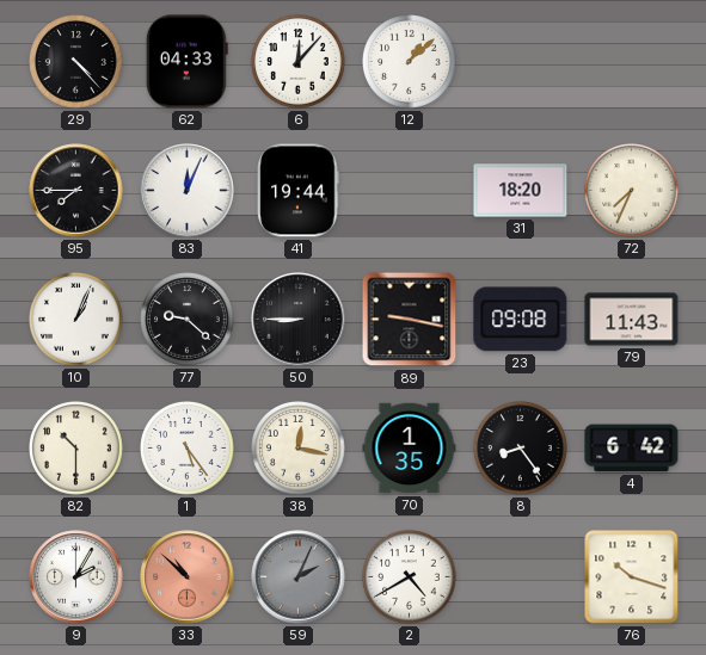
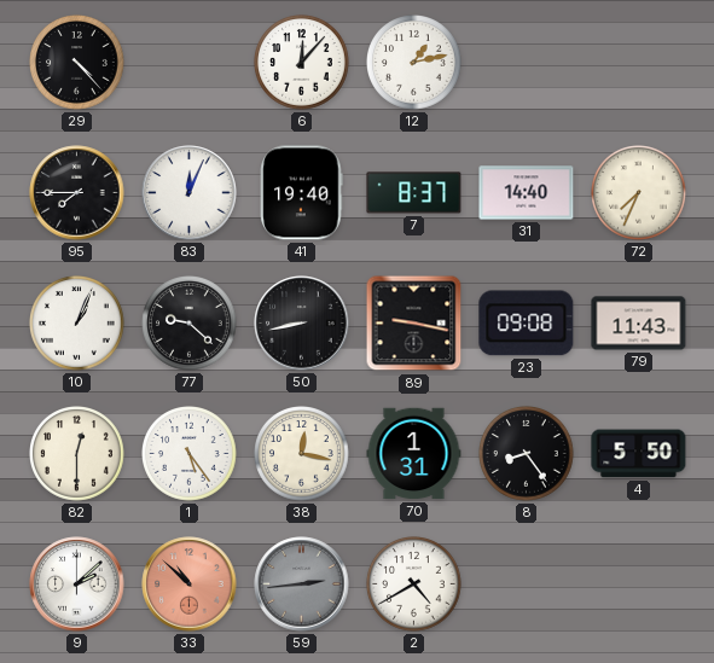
62: 04:33 -> none
12: 1:08 -> 1:13
41: 19:44 -> 19:40
7: none -> 8:37
31: 18:20 -> 14:40
50: 8:45 -> 8:43
82: 10:30 -> 12:30
70: 1:35 -> 1:31
4: 6:42 -> 5:50
9: 2:05 -> 2:08
59: 2:04 -> 2:44
76: 10:18 -> none
